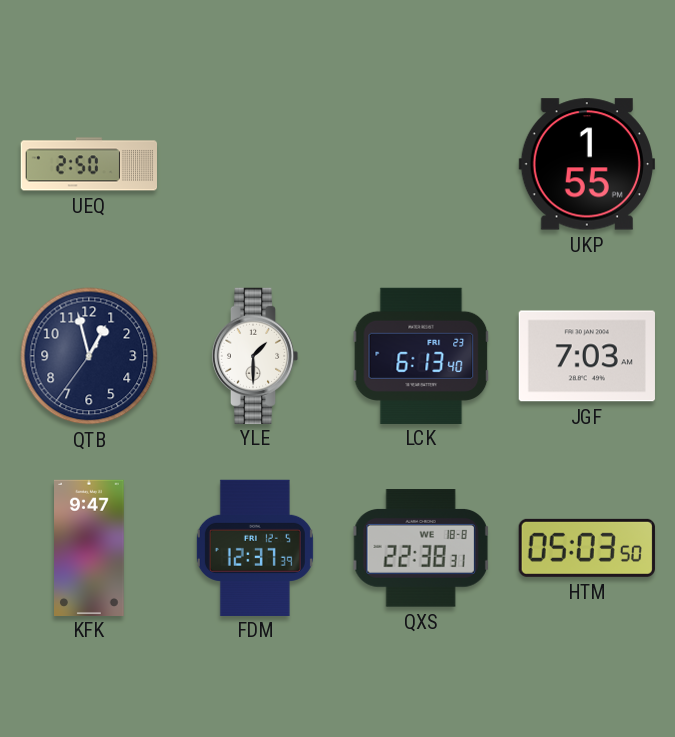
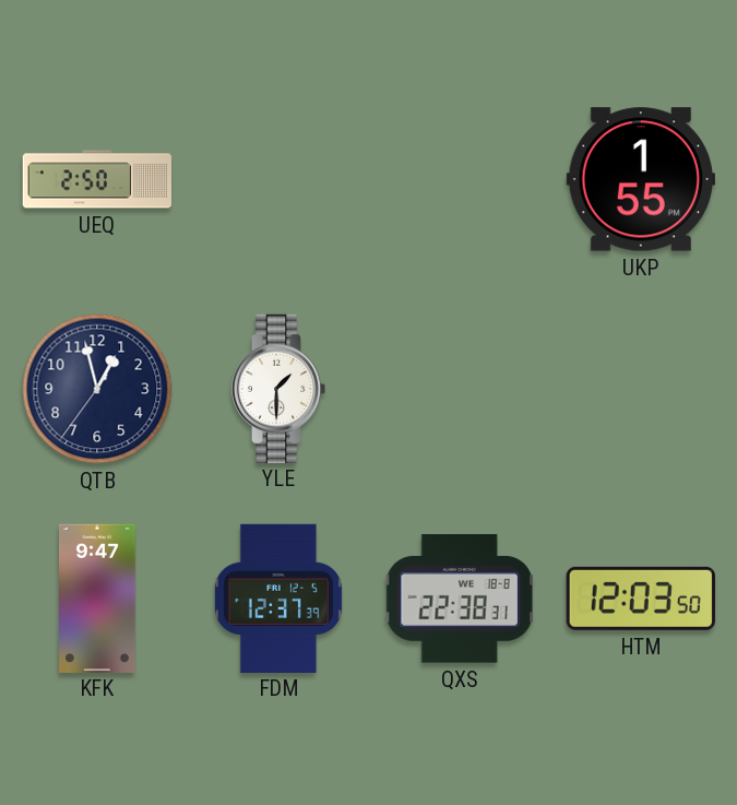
LCK: 6:13 -> none
JGF: 7:03 -> none
HTM: 05:03 -> 12:03
